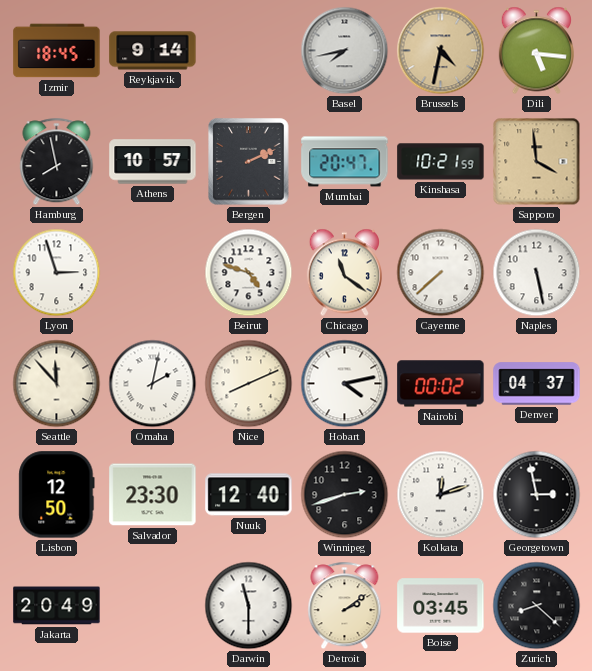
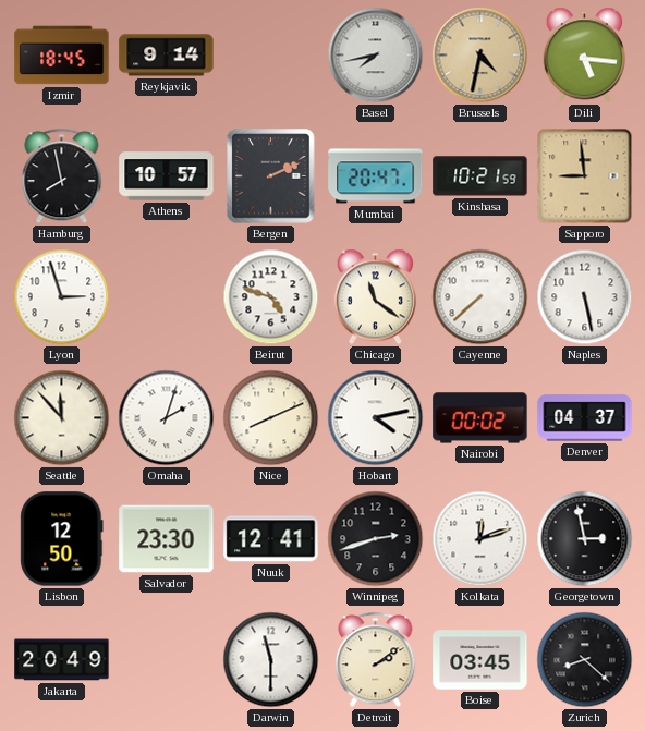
Sapporo: 3:59 -> 8:59
Omaha: 2:02 -> 2:03
Nuuk: 12:40 -> 12:41
